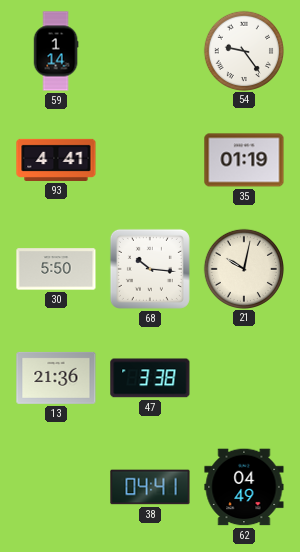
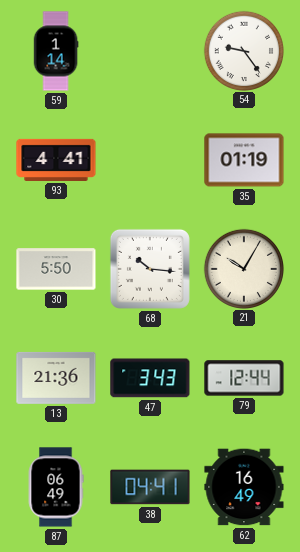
21: 10:02 -> 10:05
47: 3:38 -> 3:43
79: none -> 12:44
87: none -> 06:49
62: 04:49 -> 16:49
